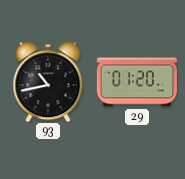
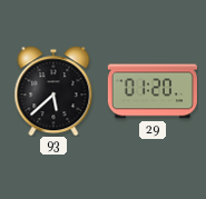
93: 10:43 -> 5:38
